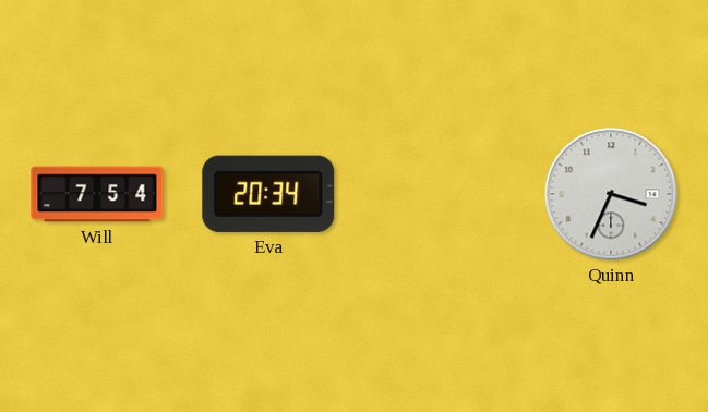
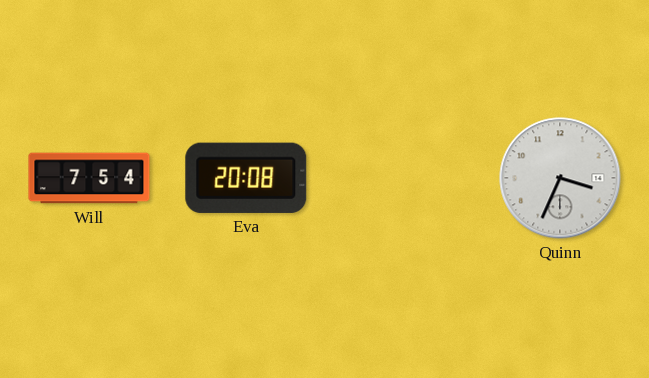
Eva: 20:34 -> 20:08
